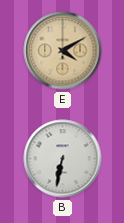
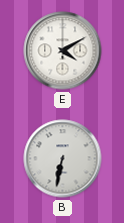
E dial: champagne -> white
